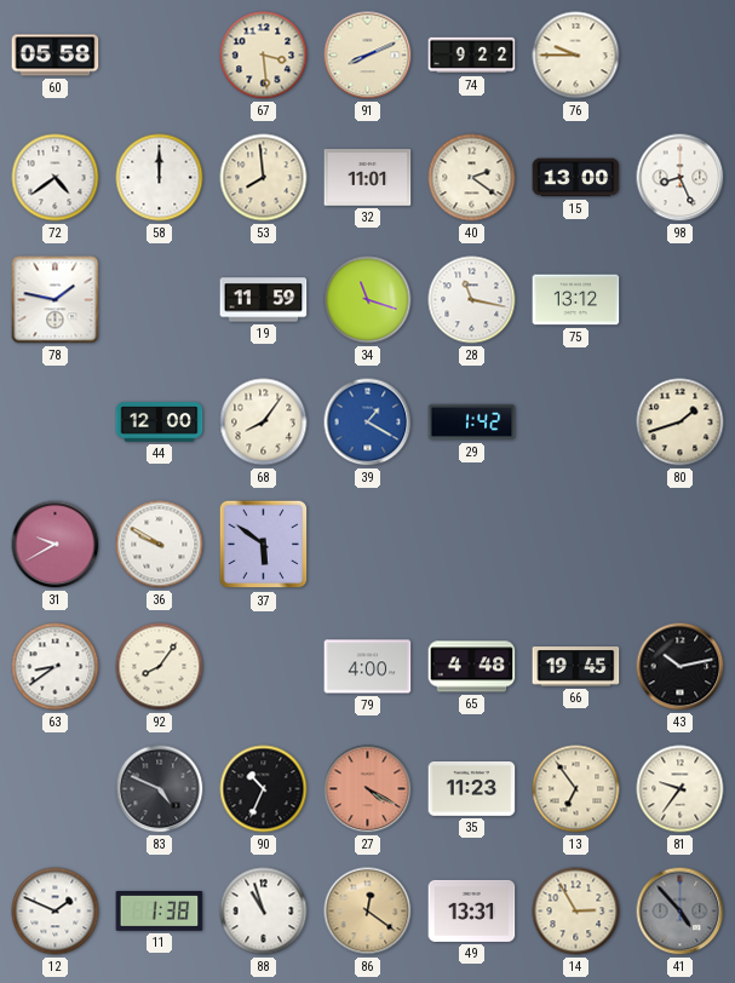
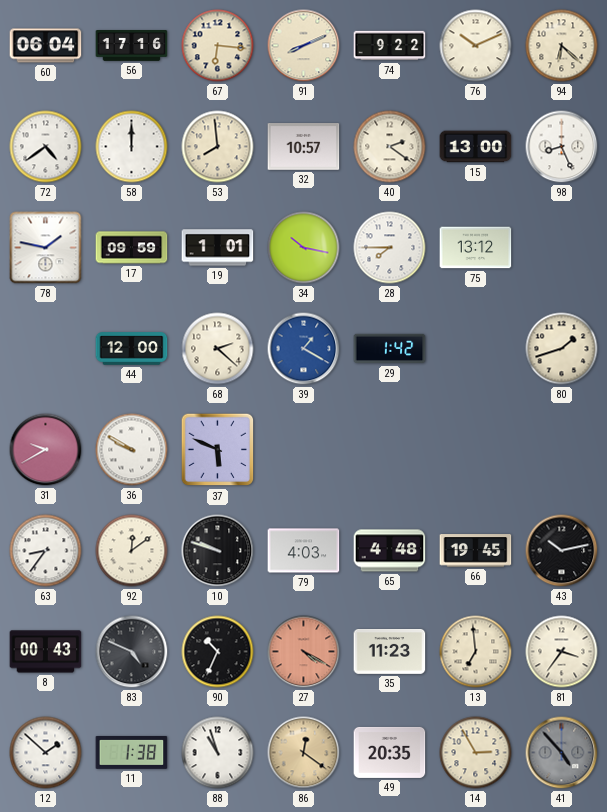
60: 05:58 -> 06:04
56: none -> 17:16
67: 3:29 -> 6:16
76: 9:45 -> 10:11
94: none -> 6:22
32: 11:01 -> 10:57
17: none -> 09:59
19: 11:59 -> 1:01
34: 11:18 -> 10:17
28: 11:17 -> 7:45
68: 8:06 -> 2:22
37: 5:51 -> 5:49
63: 8:39 -> 8:36
92: 8:06 -> 12:09
10: none -> 9:48
79: 4:00 -> 4:03
8: none -> 00:43
13: 6:54 -> 6:59
81: 9:36 -> 3:36
12: 1:49 -> 1:52
49: 13:31 -> 20:35
